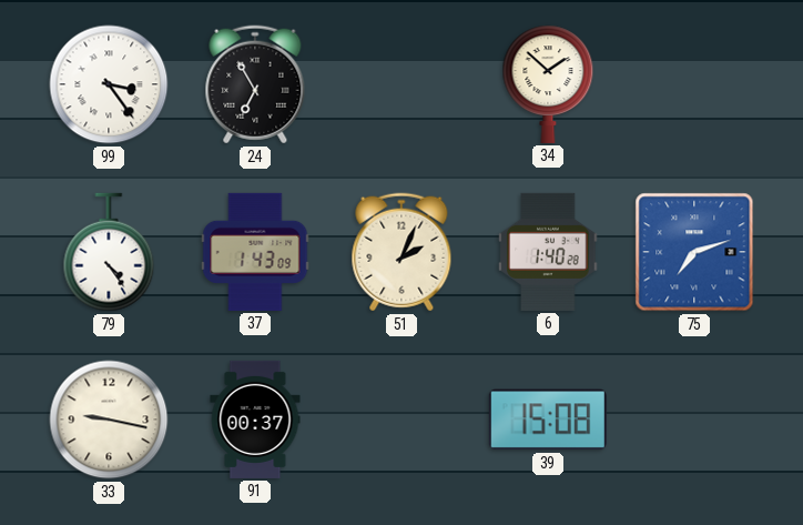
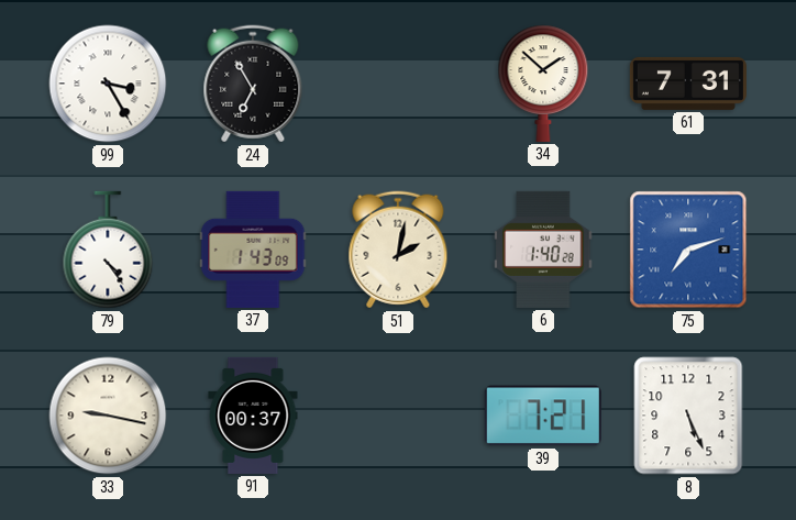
99: 3:24 -> 3:25
61: none -> 7:31
51: 2:04 -> 2:02
39: 15:08 -> 7:21
8: none -> 5:26
